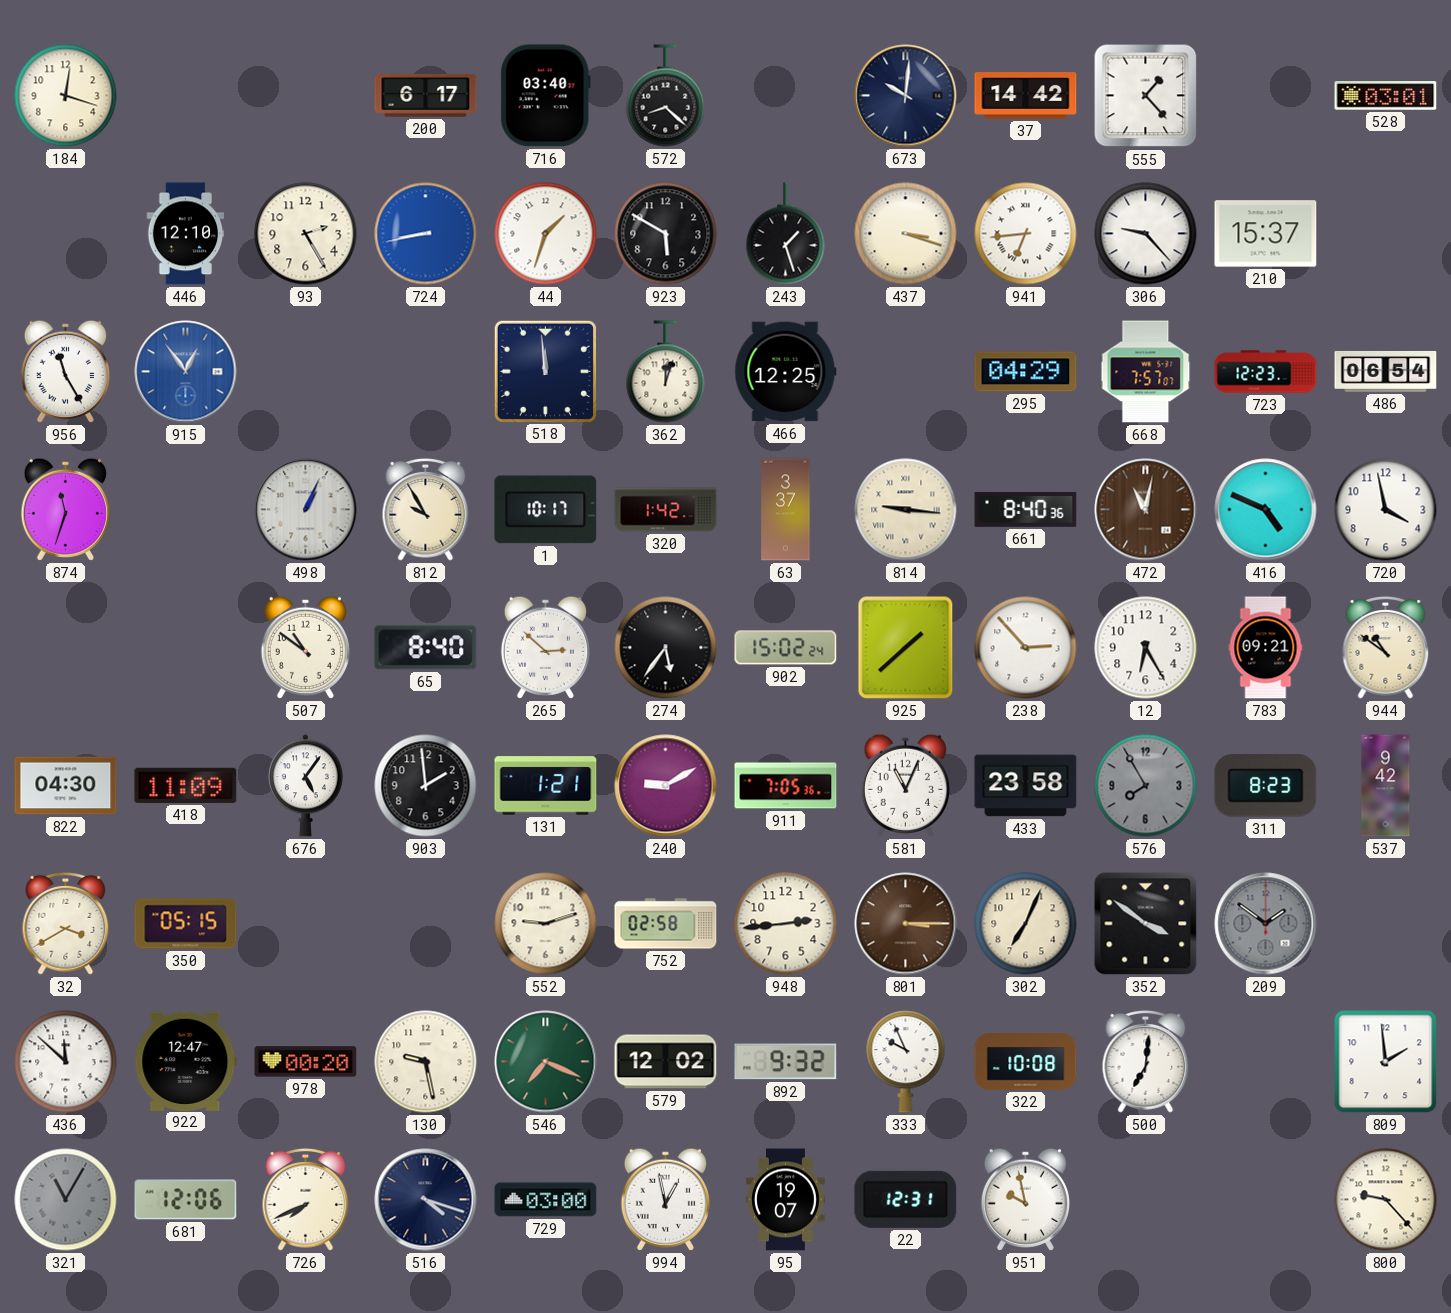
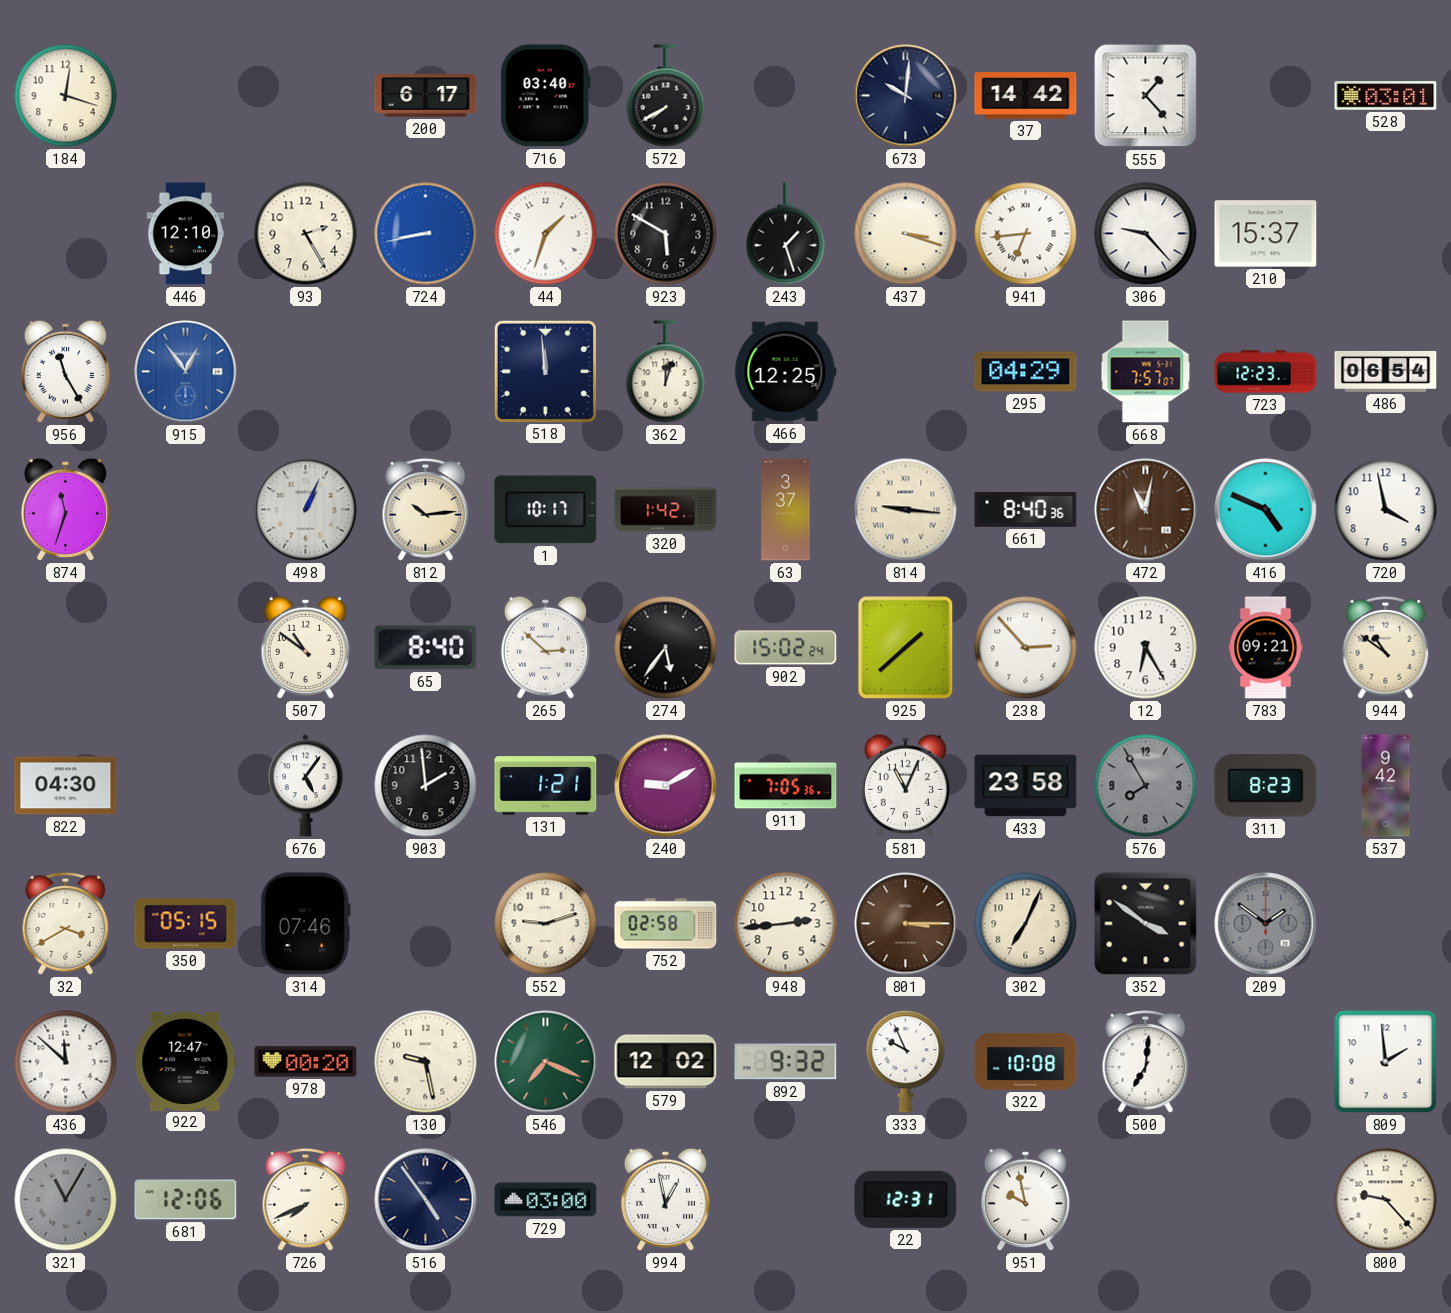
572: 8:22 -> 7:40
812: 9:55 -> 10:14
418: 11:09 -> none
314: none -> 07:46
516: 4:18 -> 4:54
95: 19:07 -> none
